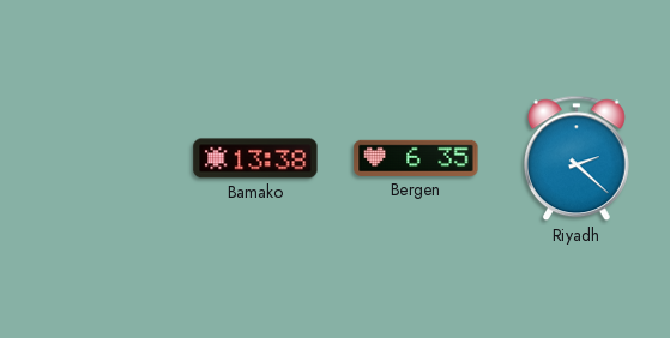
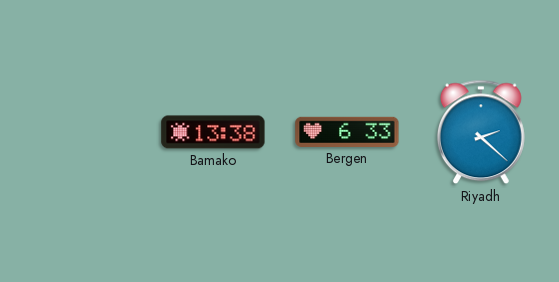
Bergen: 6:35 -> 6:33
